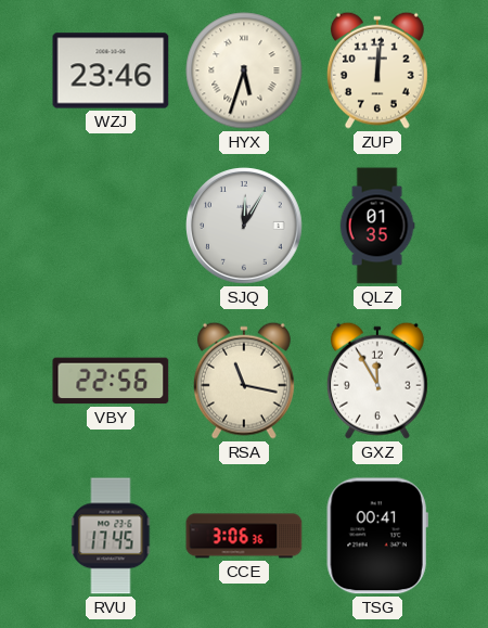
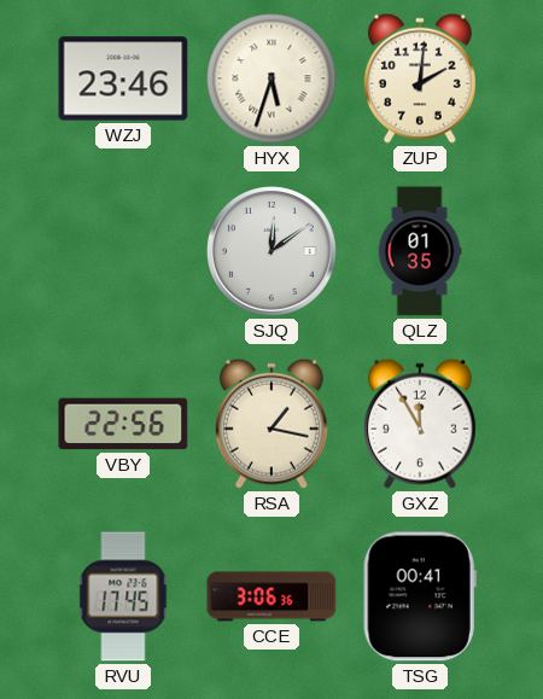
ZUP: 12:01 -> 2:01
SJQ: 12:05 -> 12:09
RSA: 11:17 -> 1:17
